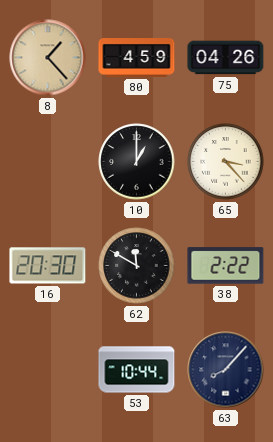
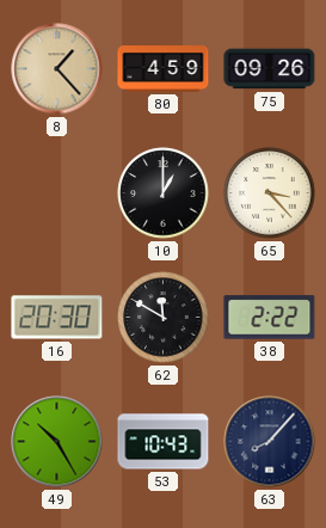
75: 04:26 -> 09:26
49: none -> 10:25
53: 10:44 -> 10:43
